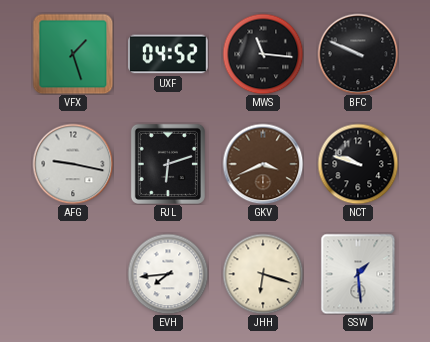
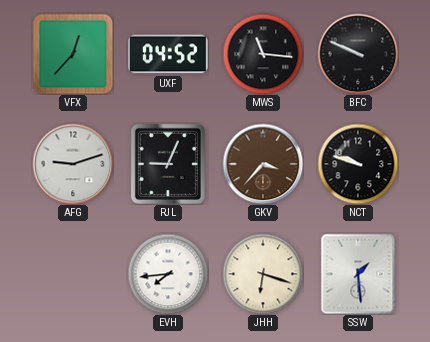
VFX: 1:27 -> 12:37
AFG: 9:17 -> 9:12
RJL: 6:12 -> 9:04
GKV: 3:41 -> 3:37
